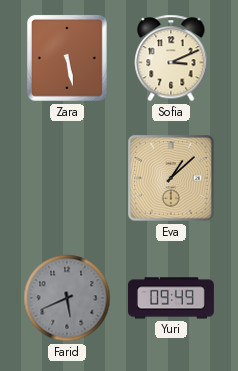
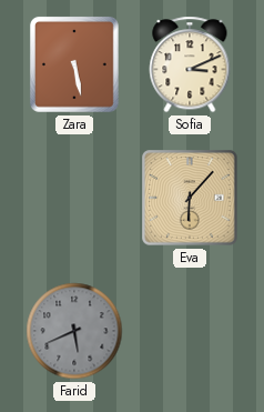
Eva: 1:08 -> 6:07
Yuri: 09:49 -> none
